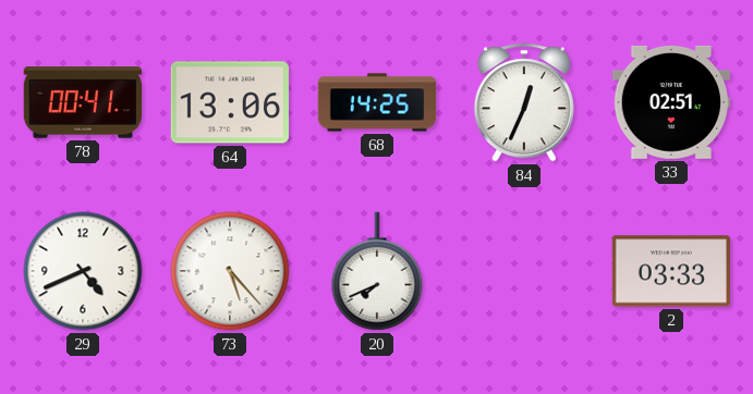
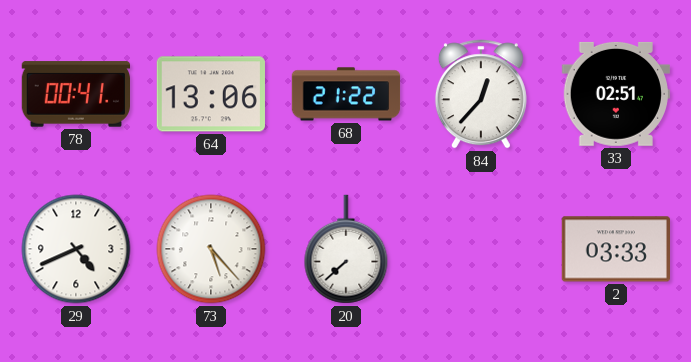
68: 14:25 -> 21:22
84: 12:34 -> 12:37
20: 7:41 -> 7:38
